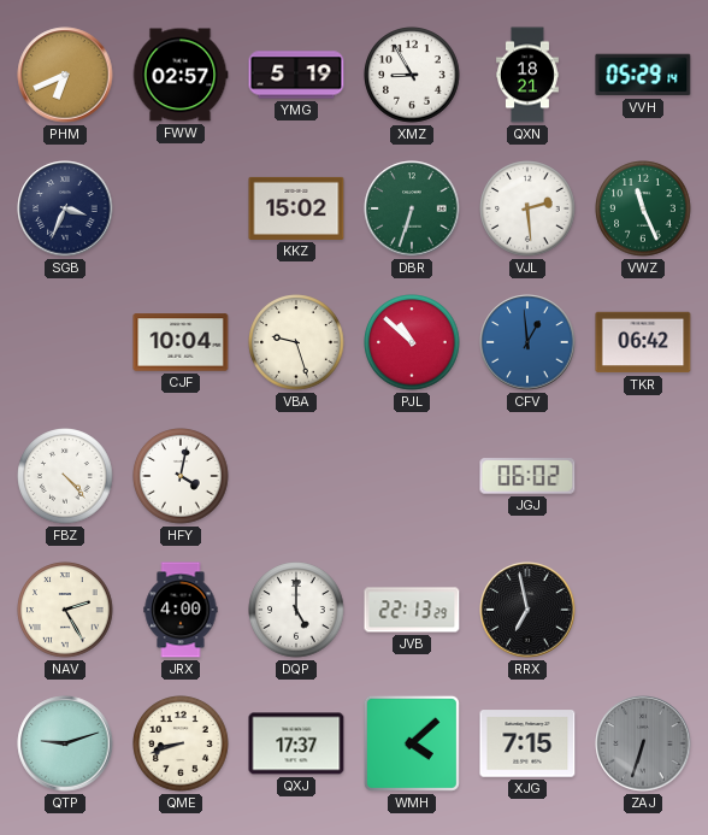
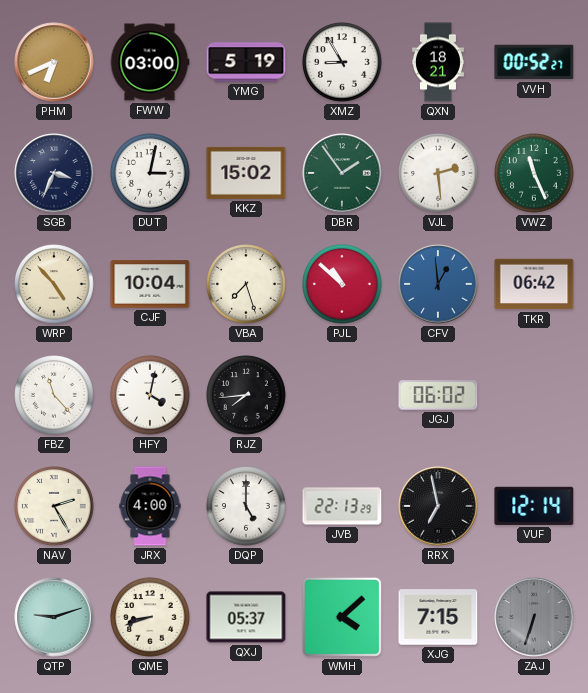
FWW: 02:57 -> 03:00
VVH: 05:29 -> 00:52
DUT: none -> 3:02
DBR: 6:33 -> 1:54
WRP: none -> 4:53
VBA: 9:27 -> 7:27
FBZ: 4:23 -> 11:23
RJZ: none -> 7:44
VUF: none -> 12:14
QXJ: 17:37 -> 05:37
